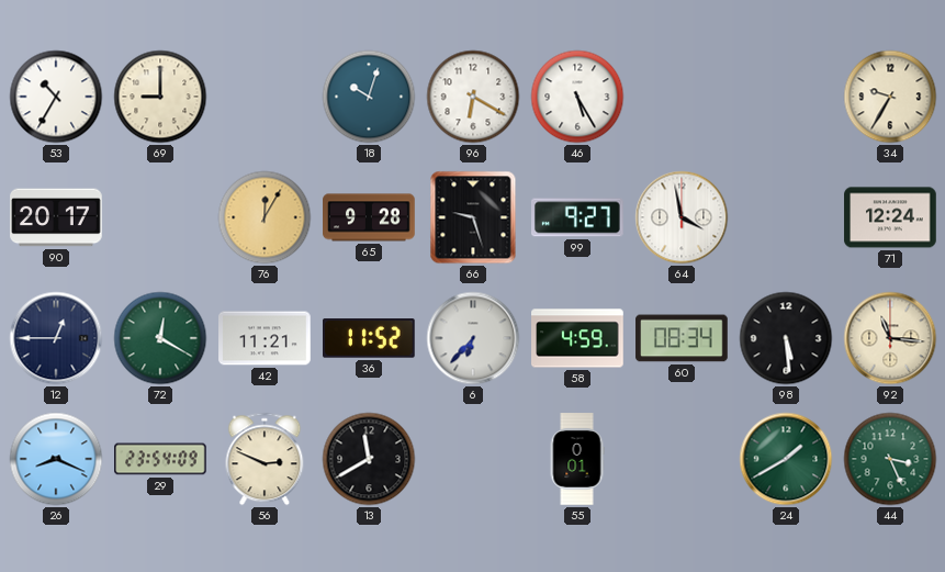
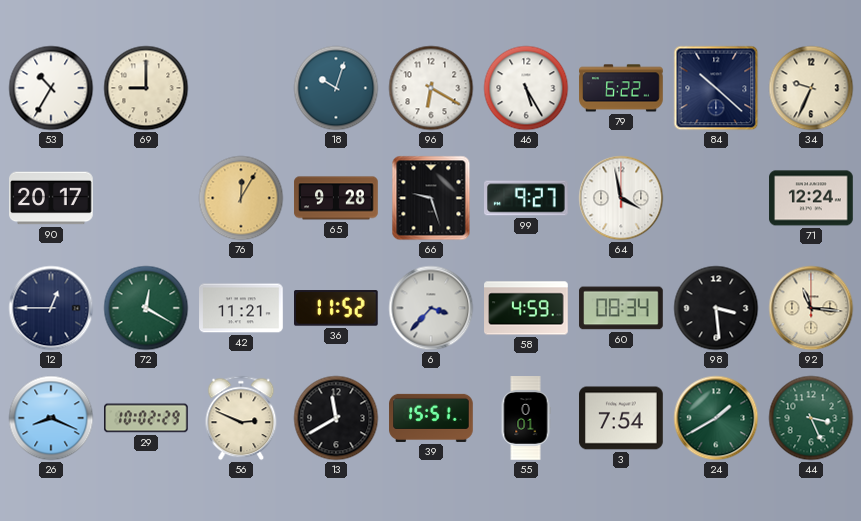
79: none -> 6:22
84: none -> 10:22
34: 9:35 -> 9:34
6: 6:37 -> 3:37
98: 5:29 -> 3:29
29: 23:54 -> 10:02
39: none -> 15:51
3: none -> 7:54
